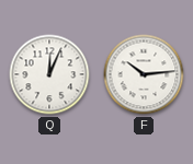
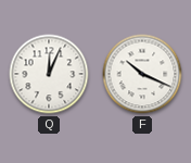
F: 10:14 -> 10:19
